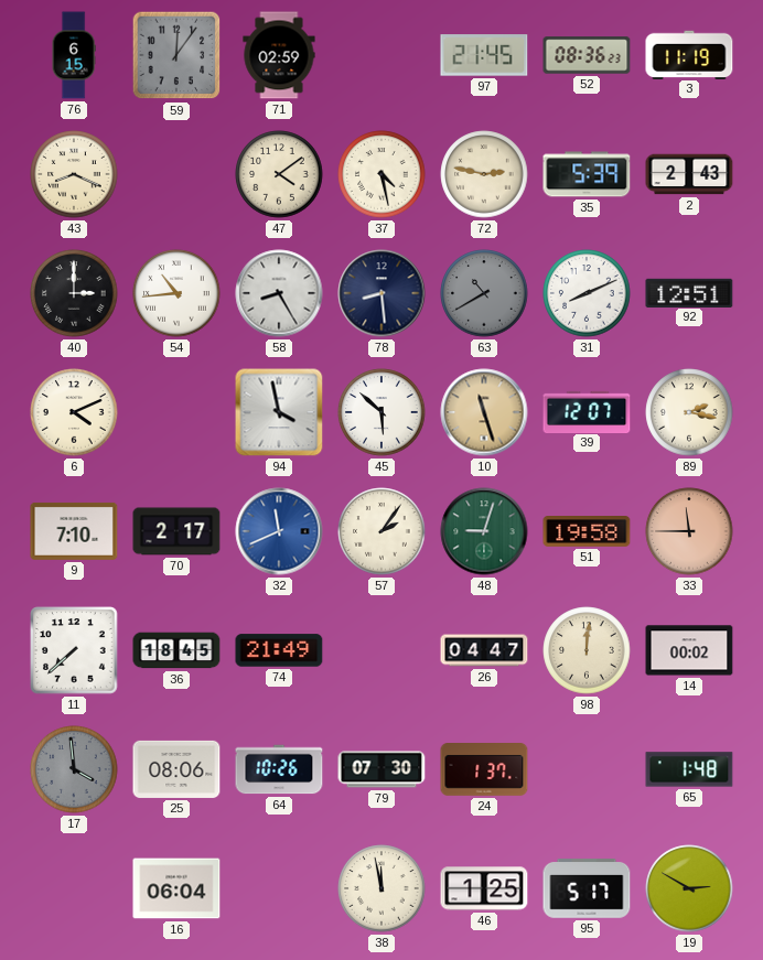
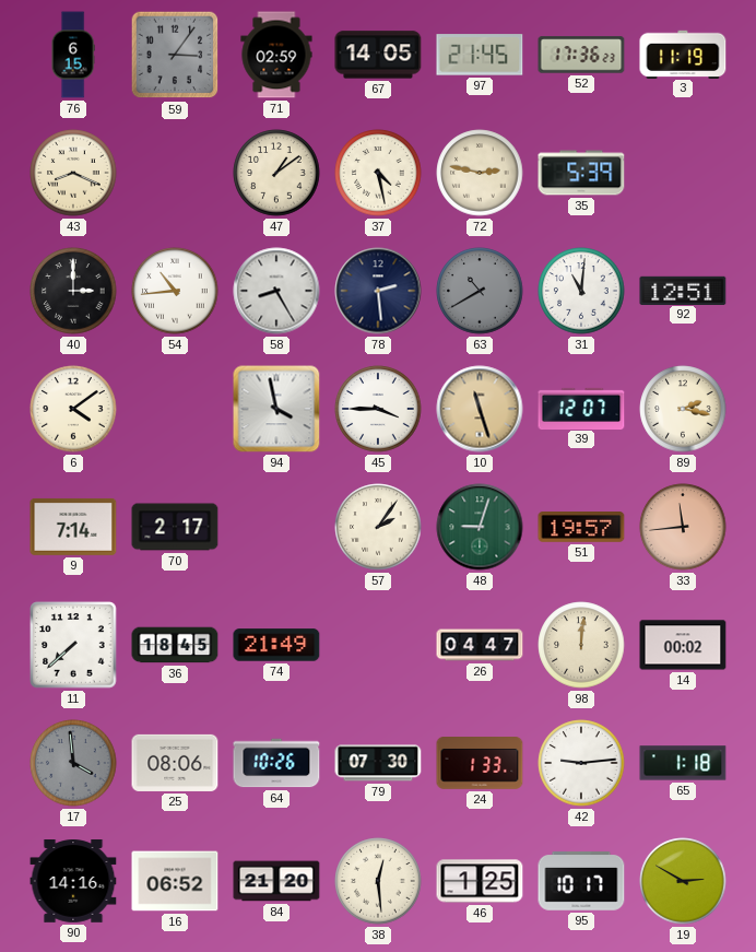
59: 12:06 -> 3:06
67: none -> 14:05
52: 08:36 -> 17:36
47: 4:09 -> 1:09
2: 2:43 -> none
78: 8:29 -> 2:29
31: 8:11 -> 11:01
6: 4:11 -> 4:09
45: 5:52 -> 3:45
9: 7:10 -> 7:14
32: 11:41 -> none
51: 19:58 -> 19:57
33: 11:45 -> 11:44
24: 1:37 -> 1:33
42: none -> 9:14
65: 1:48 -> 1:18
90: none -> 14:16
16: 06:04 -> 06:52
84: none -> 21:20
38: 11:58 -> 12:29
95: 5:17 -> 10:17
